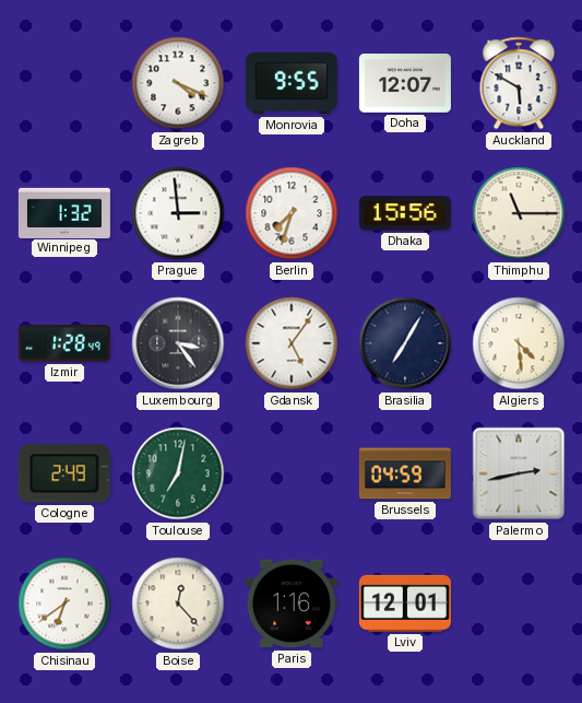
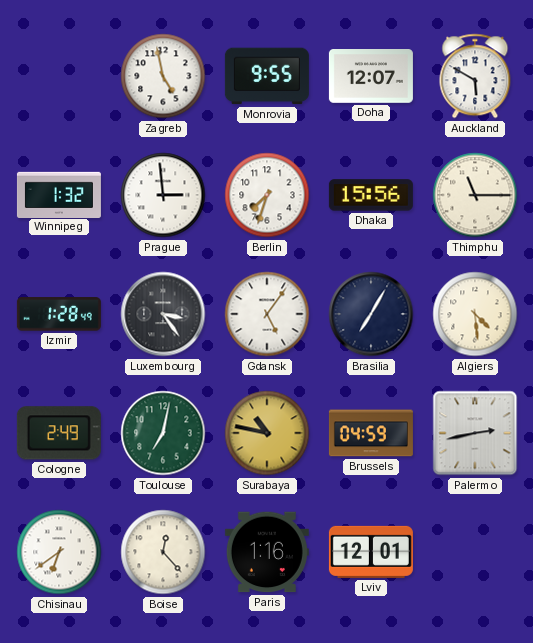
Zagreb: 4:19 -> 4:58
Surabaya: none -> 10:47
